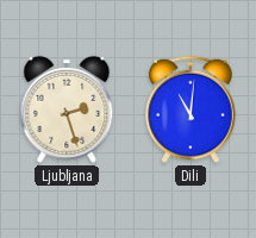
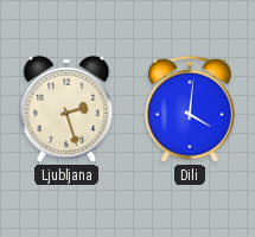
Dili: 11:01 -> 4:01
